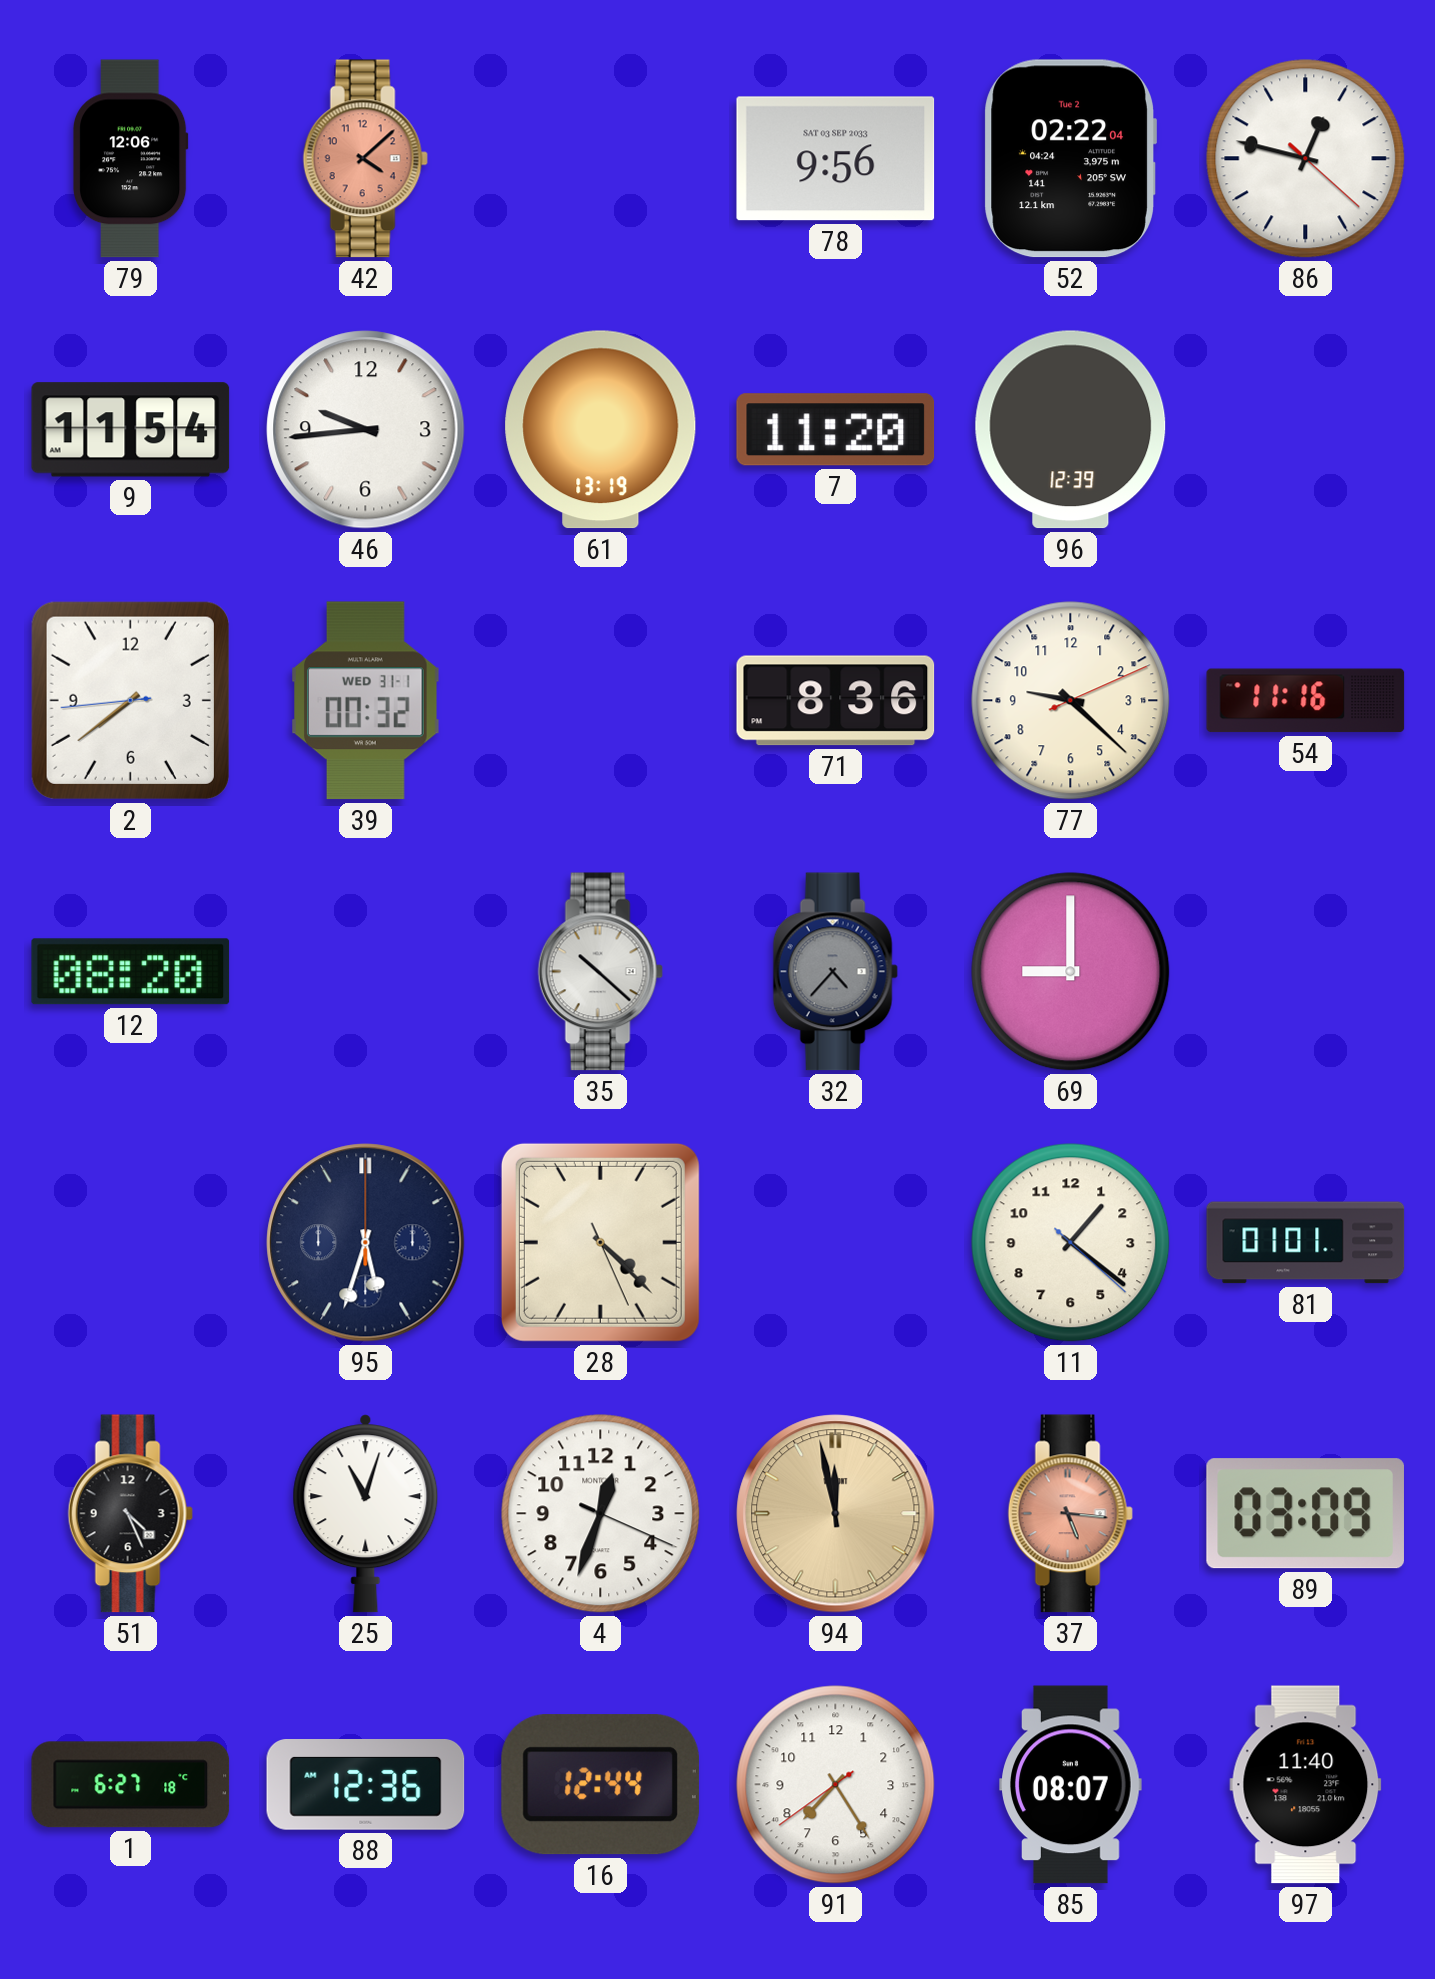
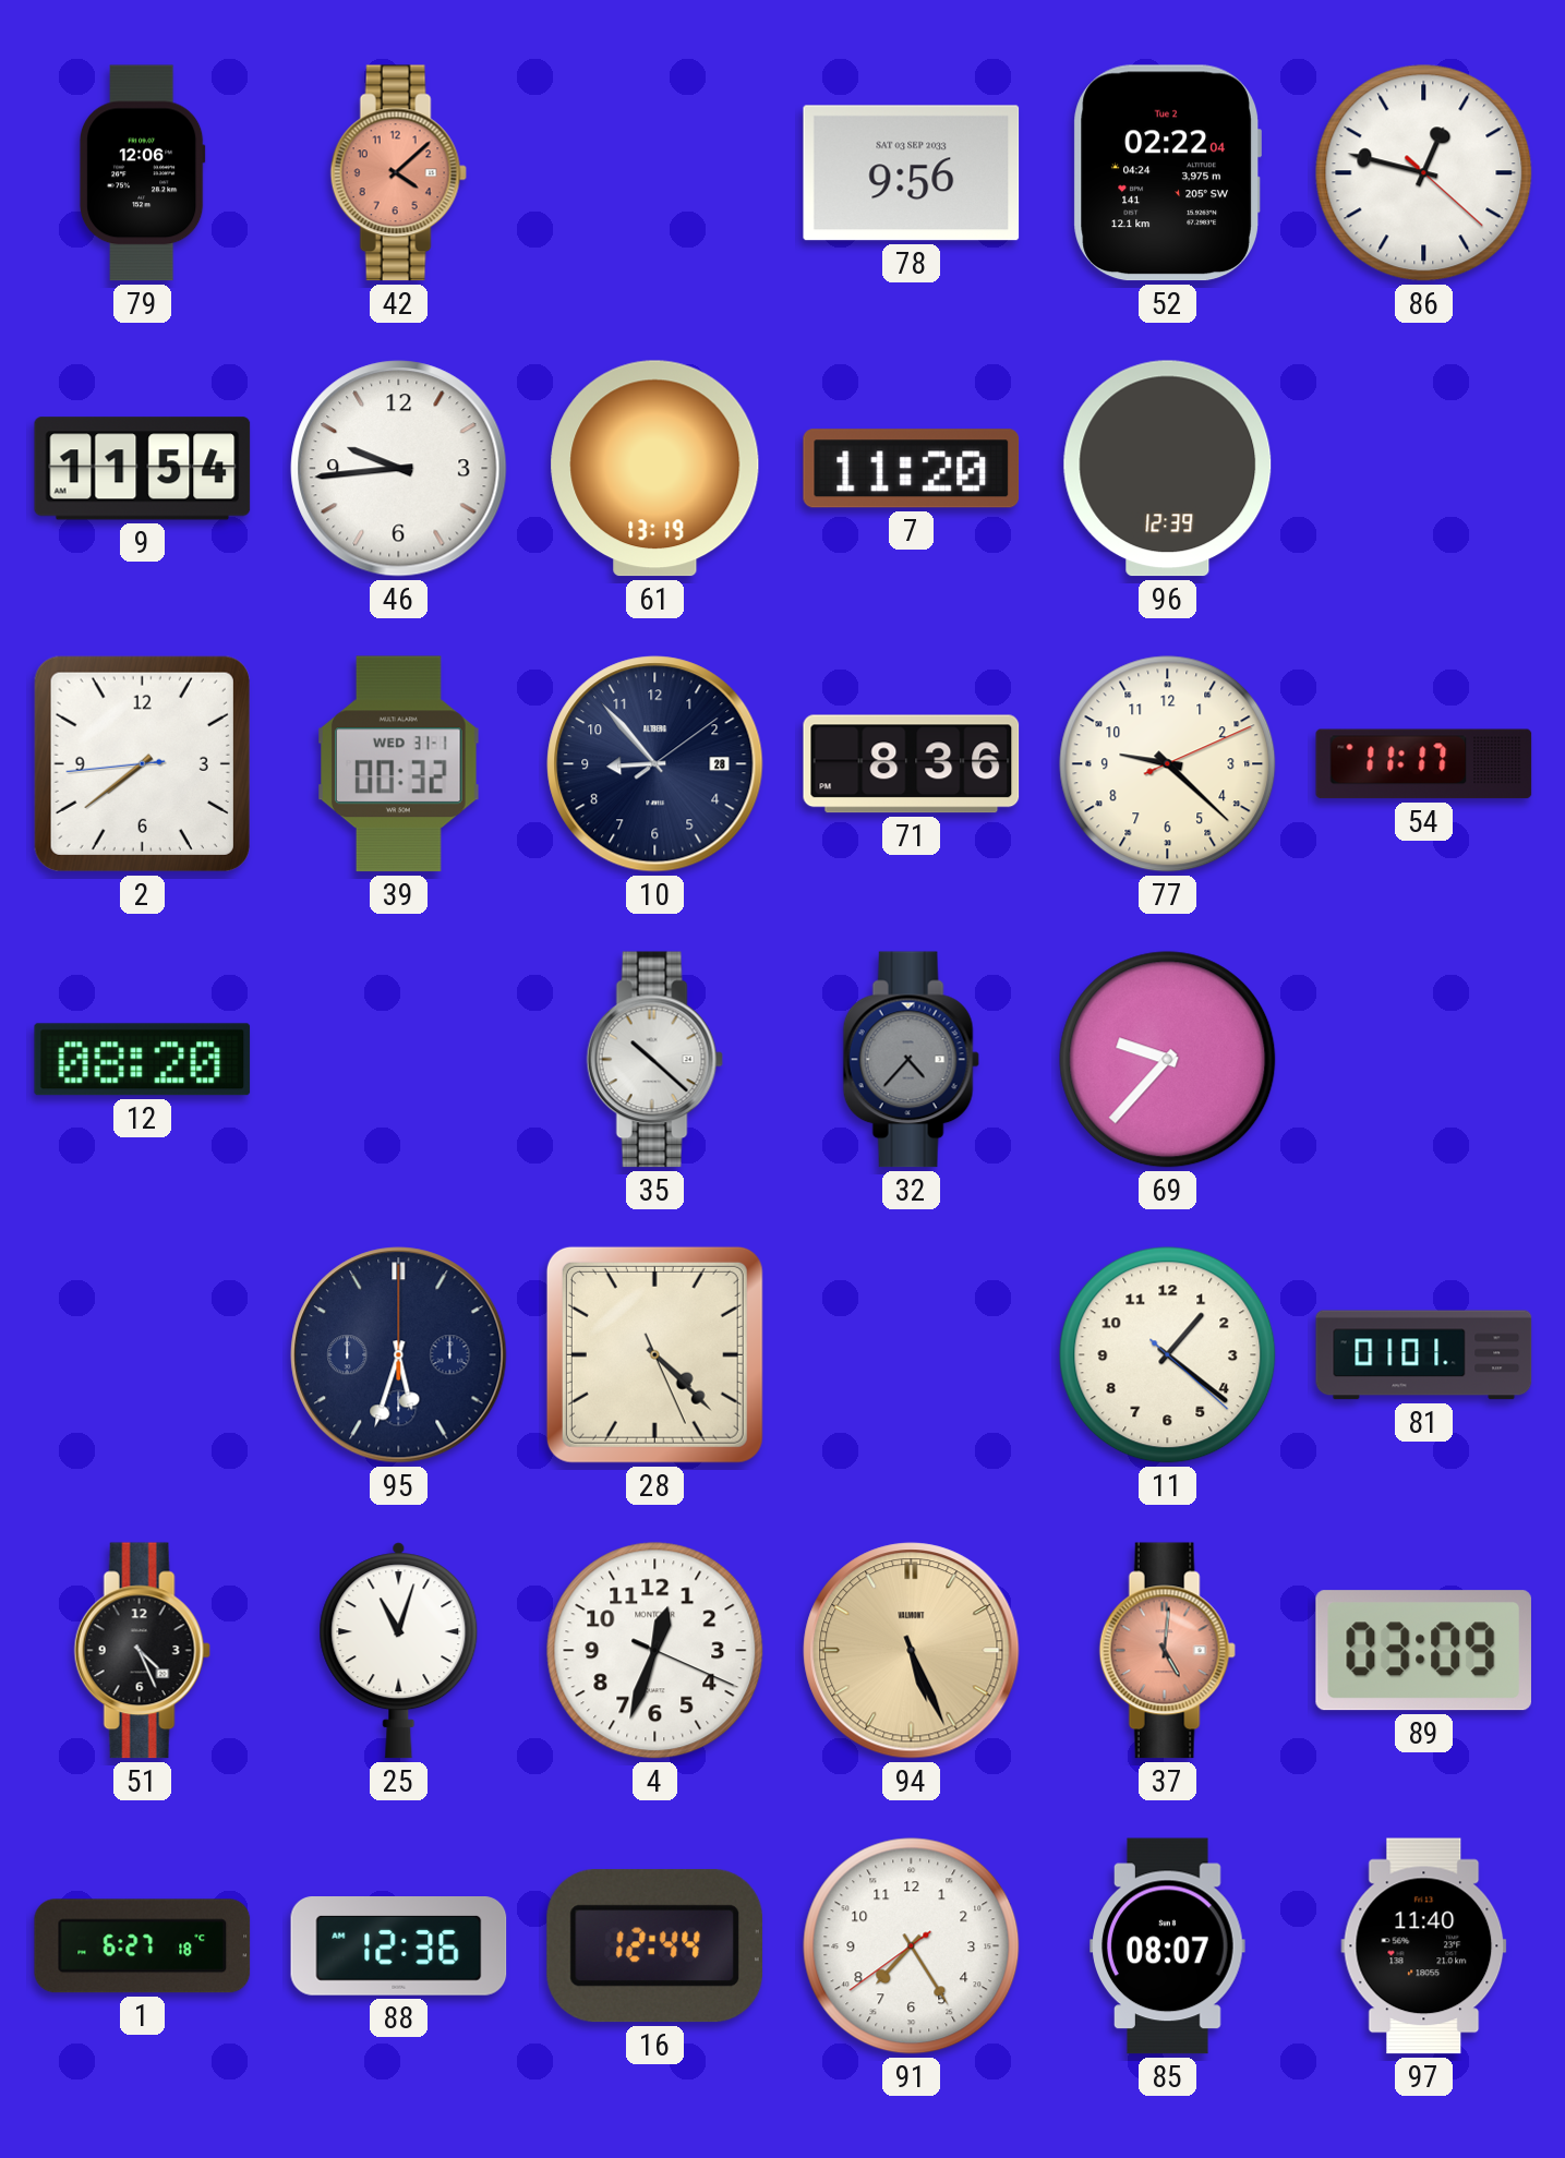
10: none -> 8:53
54: 11:16 -> 11:17
69: 9:00 -> 9:37
94: 11:58 -> 5:26
37: 5:16 -> 5:01
